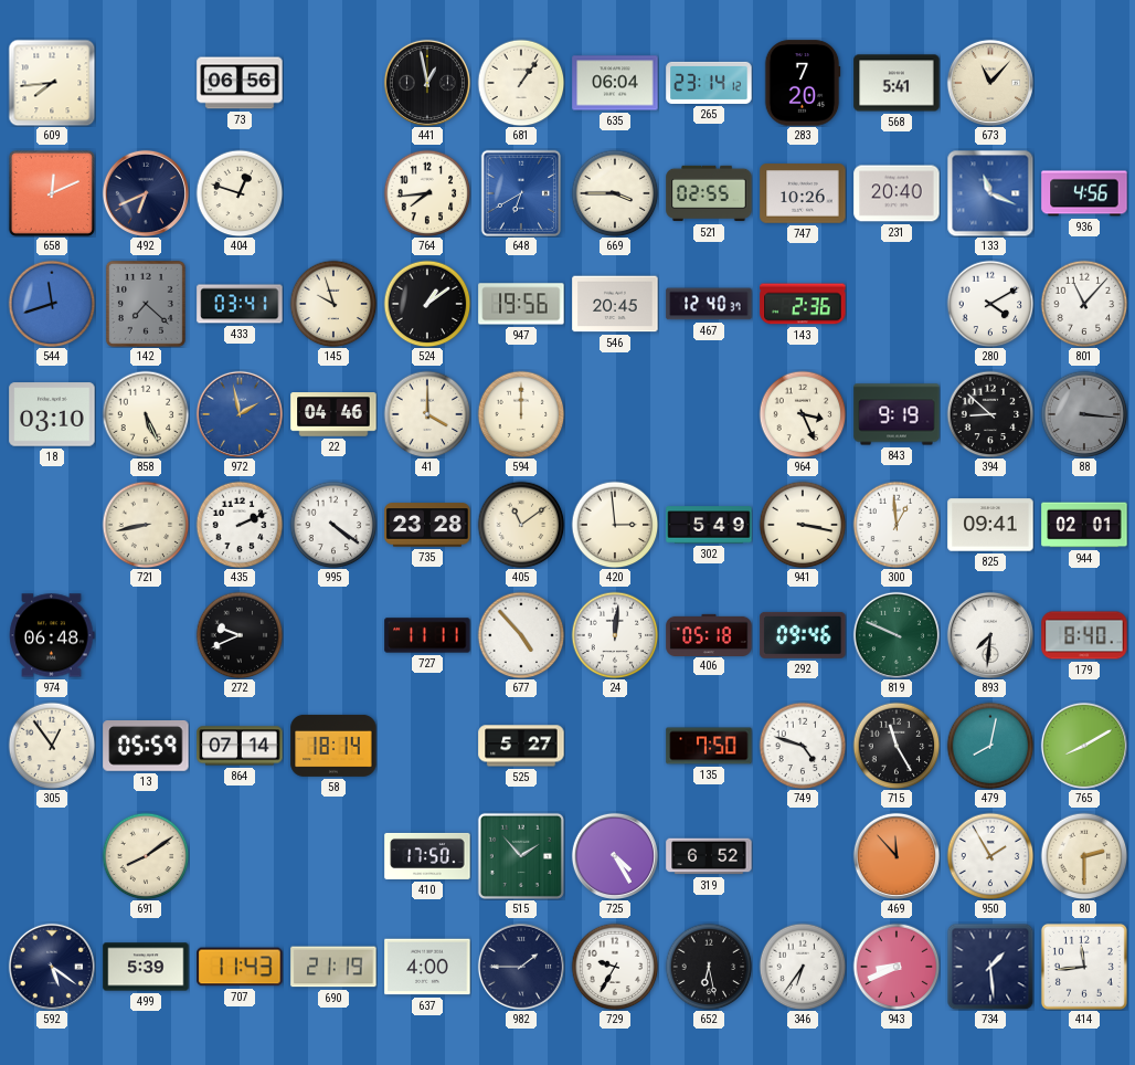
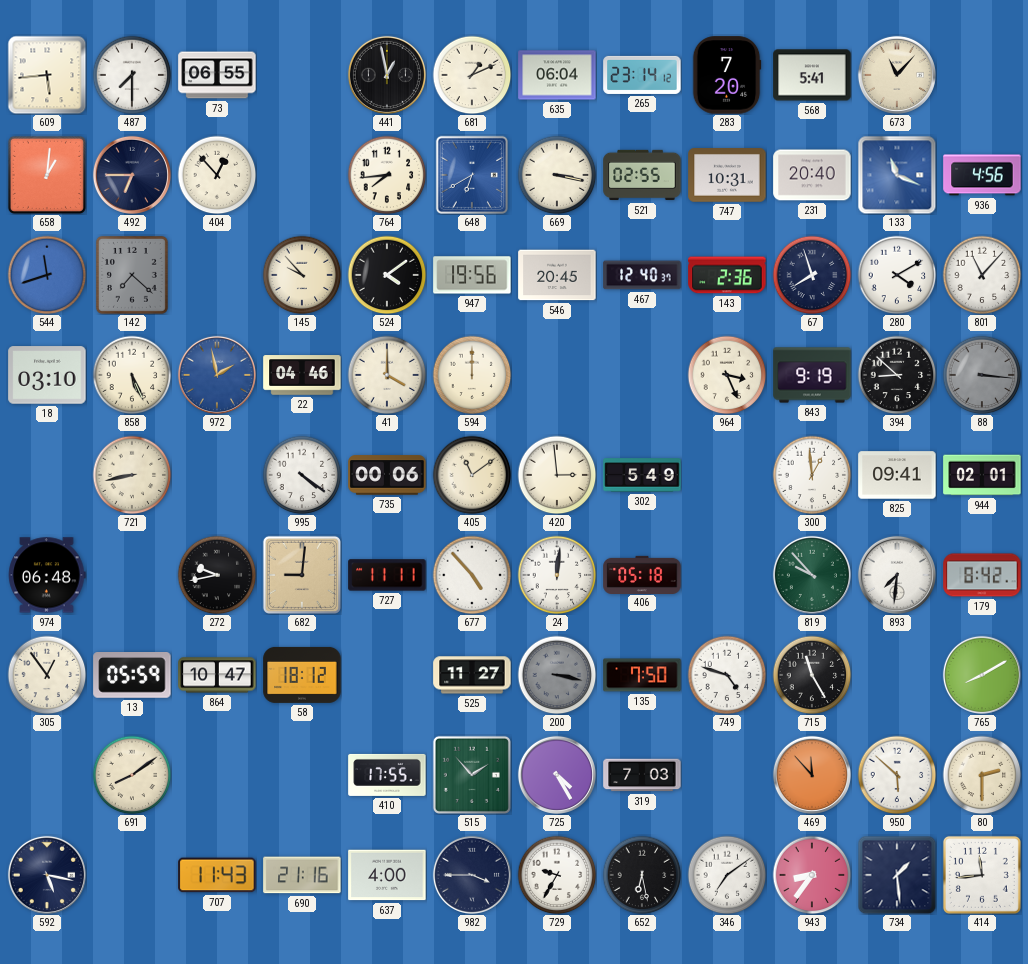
609: 7:44 -> 5:44
487: none -> 7:30
73: 06:56 -> 06:55
681: 1:06 -> 1:11
658: 12:11 -> 1:01
492: 6:41 -> 6:45
404: 12:48 -> 12:53
669: 3:45 -> 3:17
747: 10:26 -> 10:31
433: 03:41 -> none
145: 9:57 -> 9:53
524: 1:09 -> 4:09
67: none -> 7:57
435: 2:11 -> none
735: 23:28 -> 00:06
941: 3:17 -> none
272: 9:41 -> 9:43
682: none -> 9:01
292: 09:46 -> none
819: 9:49 -> 9:53
179: 8:40 -> 8:42
864: 07:14 -> 10:47
58: 18:14 -> 18:12
525: 5:27 -> 11:27
200: none -> 3:17
479: 8:02 -> none
410: 17:50 -> 17:55
319: 6:52 -> 7:03
950: 1:55 -> 5:52
592: 5:21 -> 5:17
499: 5:39 -> none
690: 21:19 -> 21:16
982: 1:45 -> 3:45
346: 6:36 -> 7:09
943: 8:41 -> 8:36
